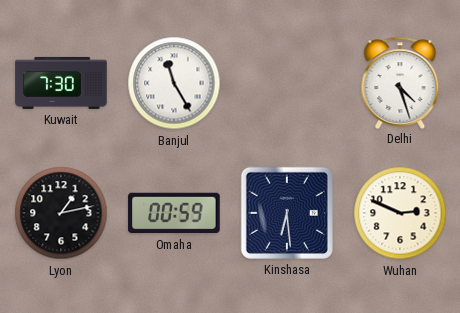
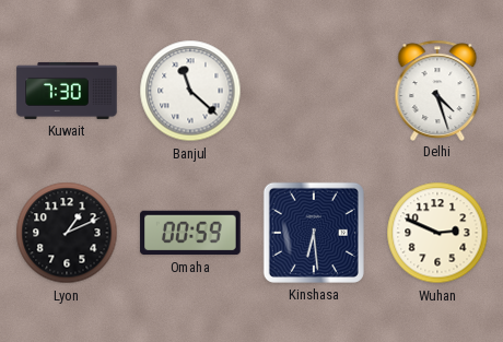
Banjul: 11:25 -> 11:22
Lyon: 1:13 -> 1:11
